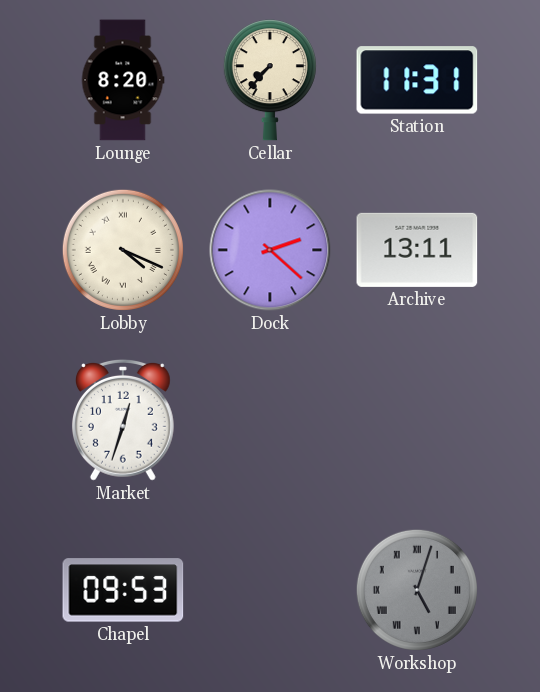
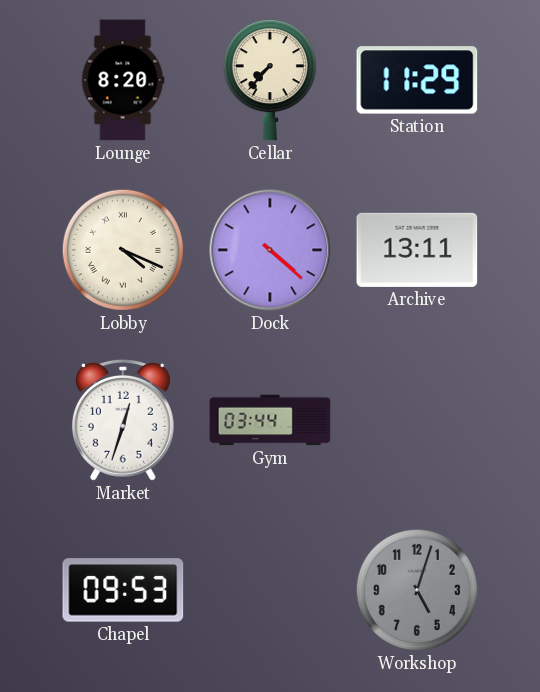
Station: 11:31 -> 11:29
Dock: 2:22 -> 4:22
Gym: none -> 03:44
Workshop numerals: Roman -> Arabic
